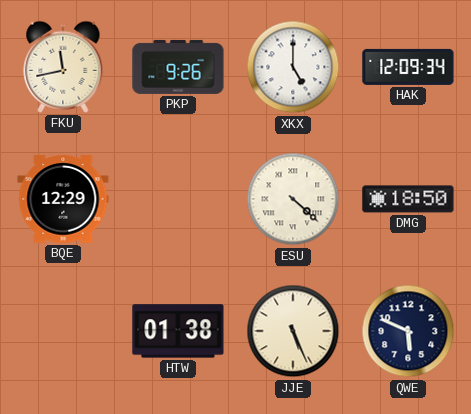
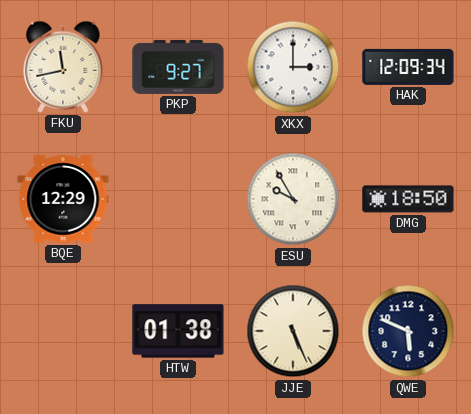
PKP: 9:26 -> 9:27
XKX: 5:00 -> 3:00
ESU: 4:22 -> 9:55
